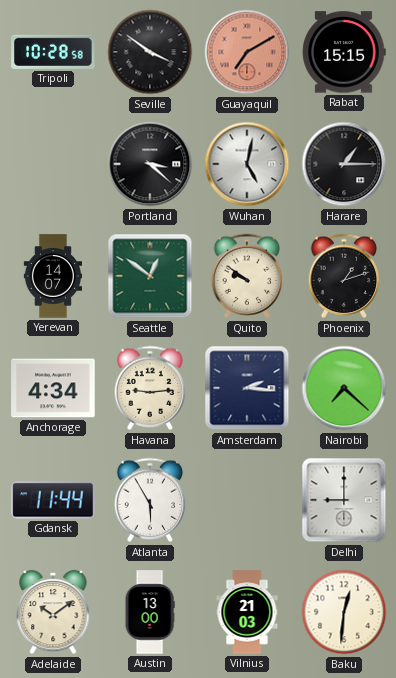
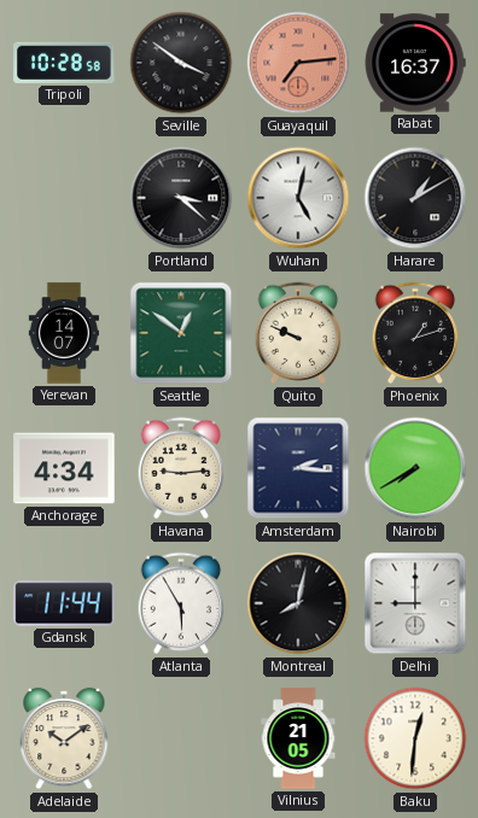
Guayaquil: 7:10 -> 7:14
Rabat: 15:15 -> 16:37
Harare: 1:15 -> 1:10
Quito: 9:51 -> 9:49
Nairobi: 7:22 -> 7:40
Montreal: none -> 8:02
Austin: 13:00 -> none
Vilnius: 21:03 -> 21:05
